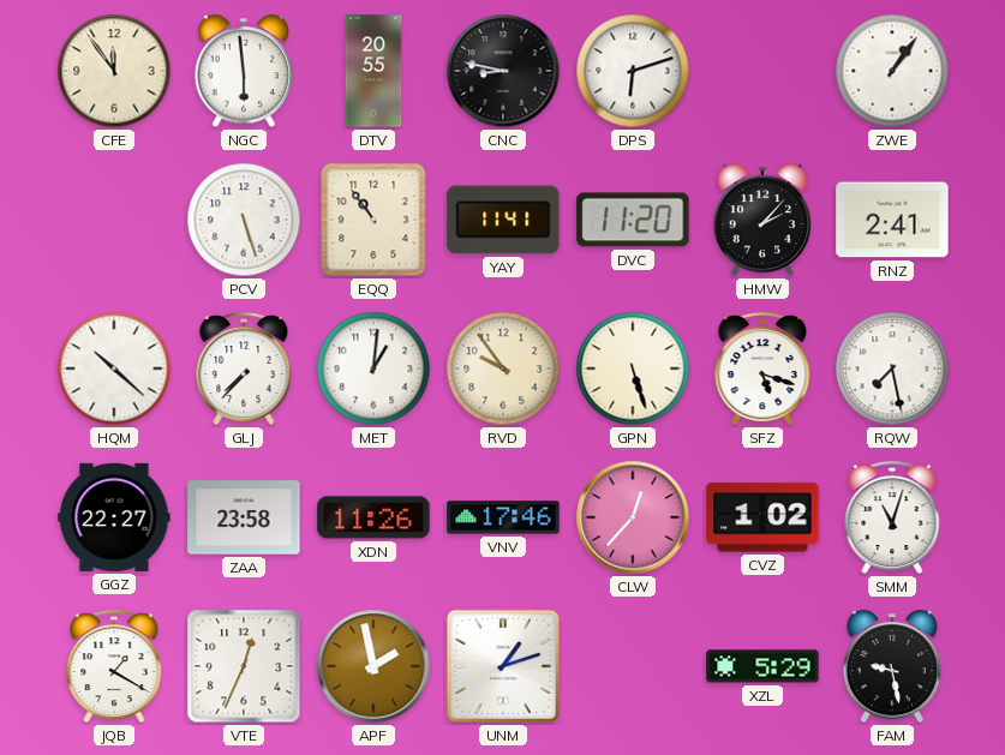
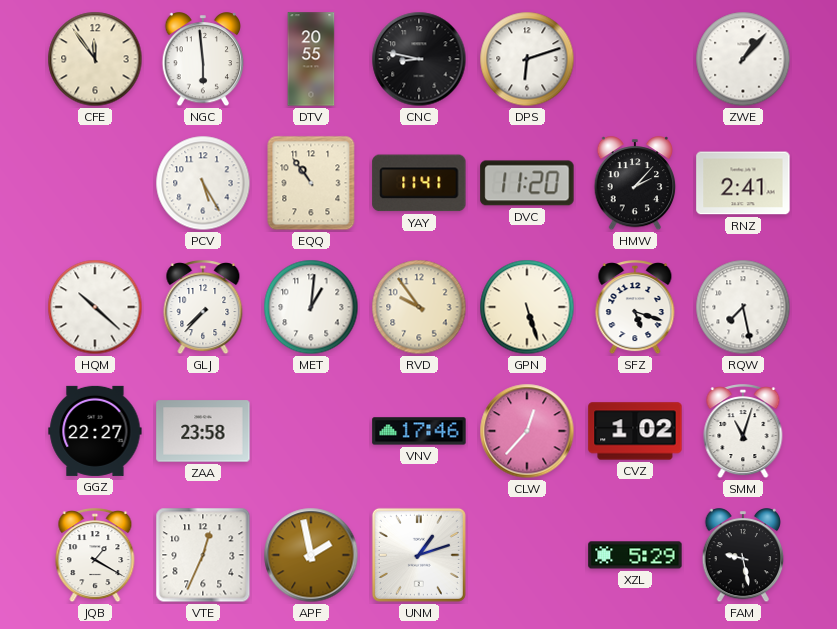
ZWE: 1:06 -> 1:07
PCV: 5:27 -> 5:25
XDN: 11:26 -> none
